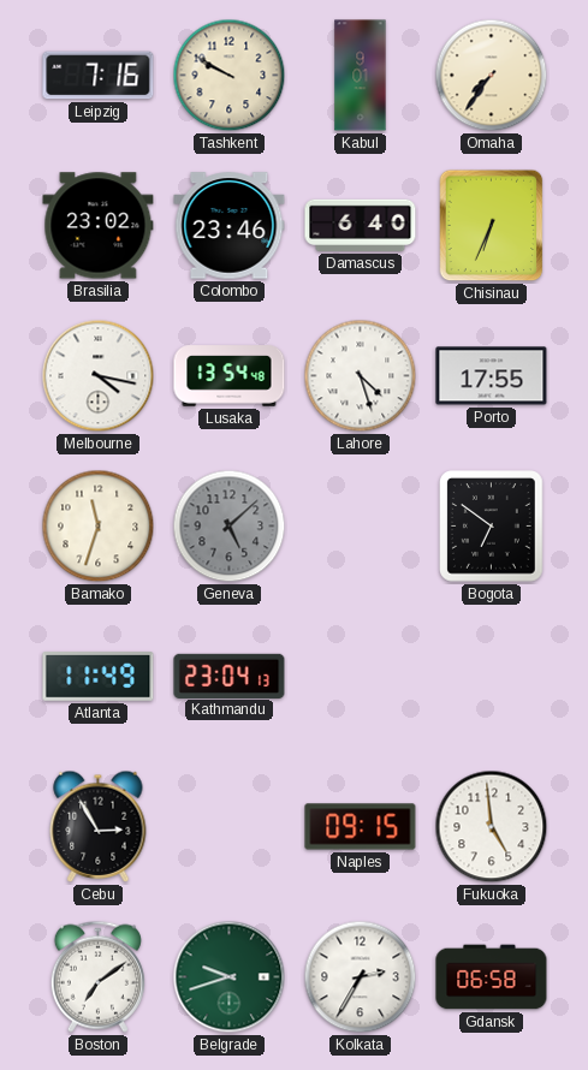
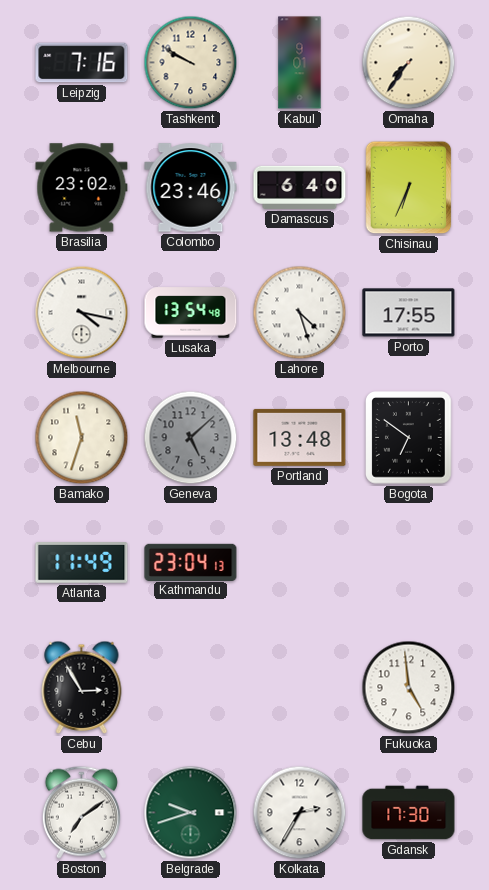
Portland: none -> 13:48
Naples: 09:15 -> none
Gdansk: 06:58 -> 17:30
